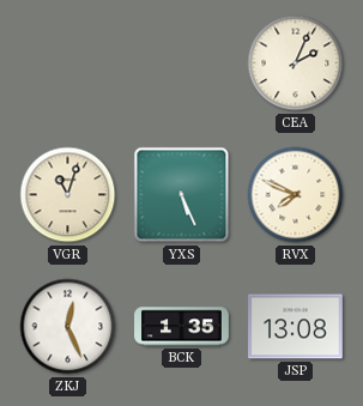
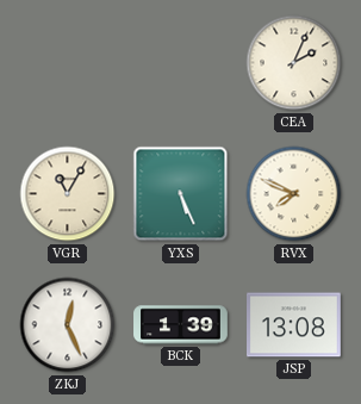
VGR: 11:03 -> 11:05
BCK: 1:35 -> 1:39
